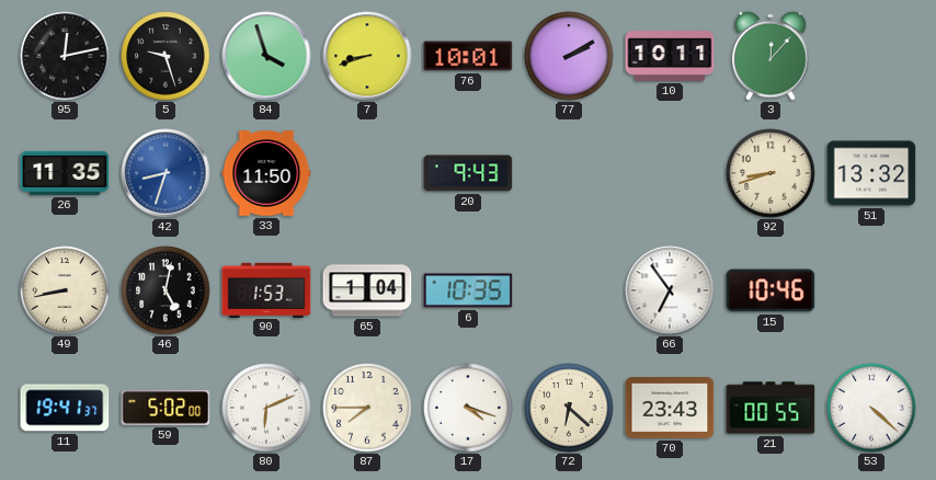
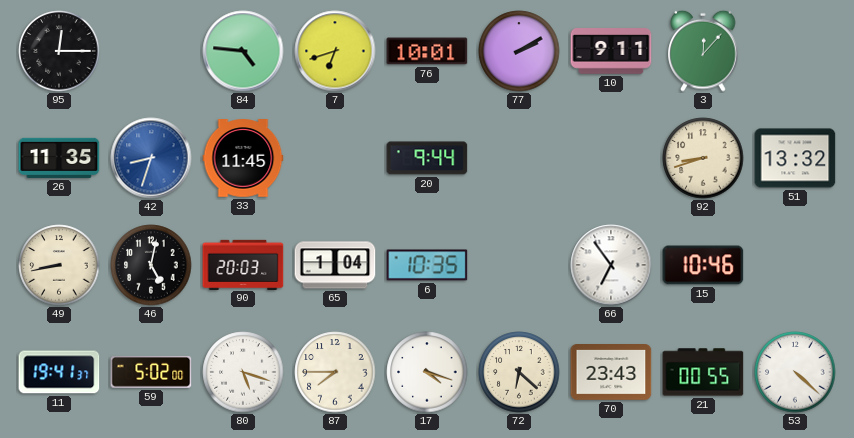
95: 12:13 -> 12:15
5: 9:27 -> none
84: 3:57 -> 4:46
7: 8:42 -> 6:42
10: 10:11 -> 9:11
33: 11:50 -> 11:45
20: 9:43 -> 9:44
90: 1:53 -> 20:03
80: 6:11 -> 5:18
